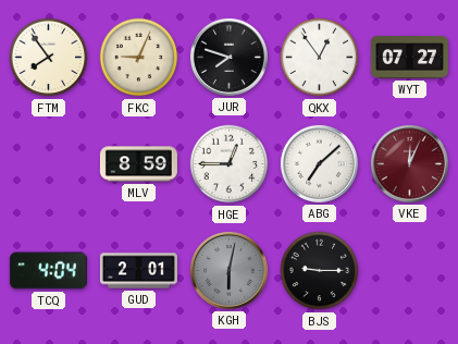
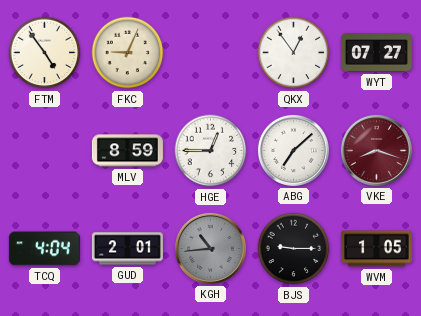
FTM: 7:54 -> 4:54
JUR: 7:48 -> none
VKE: 12:04 -> 8:18
KGH: 6:02 -> 10:44
WVM: none -> 1:05
